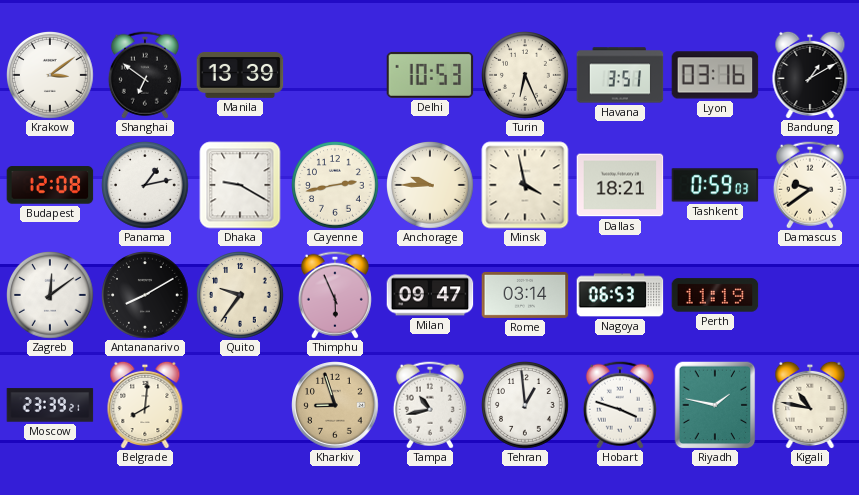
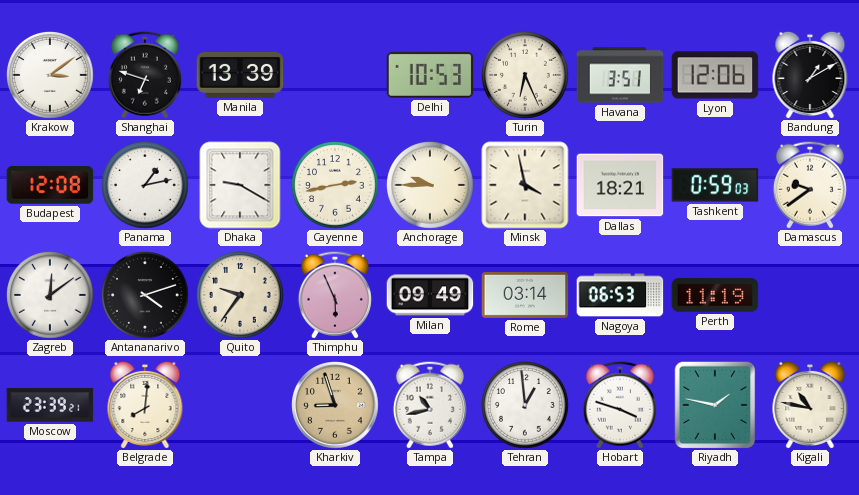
Shanghai: 6:51 -> 6:48
Lyon: 03:16 -> 12:06
Antananarivo: 8:10 -> 4:12
Milan: 09:47 -> 09:49
